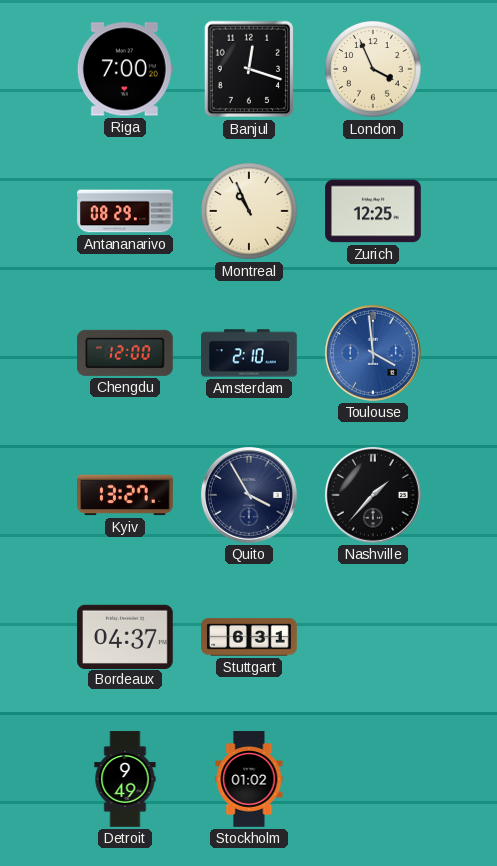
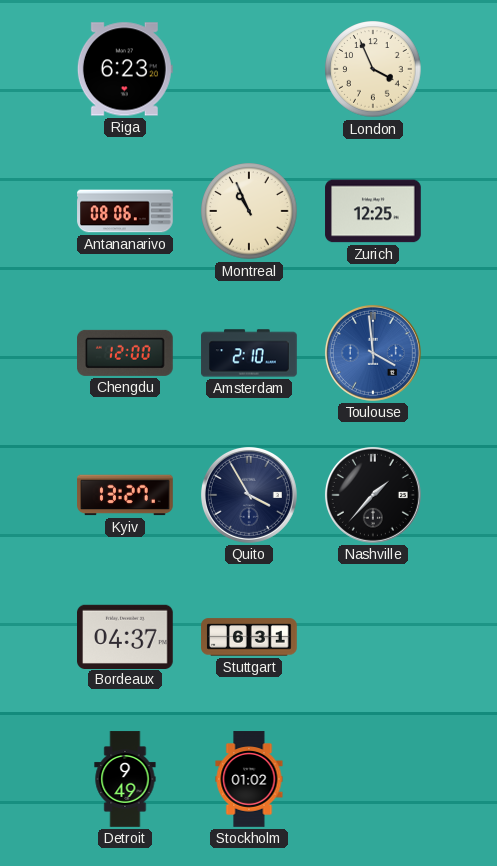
Riga: 7:00 -> 6:23
Banjul: 12:18 -> none
Antananarivo: 08:29 -> 08:06
